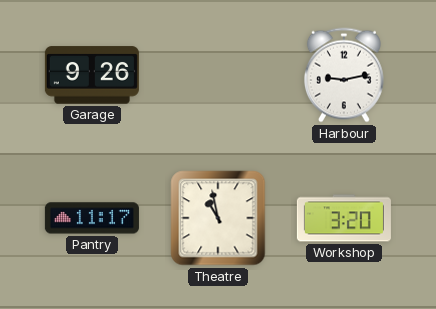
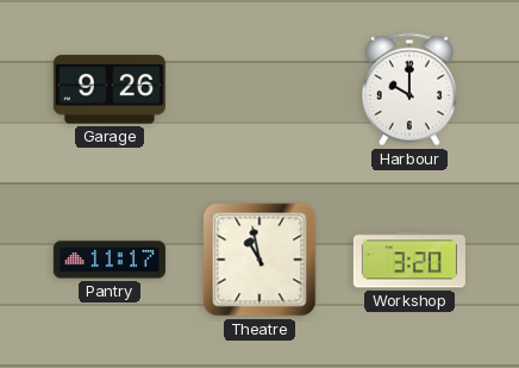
Harbour: 9:13 -> 10:00
